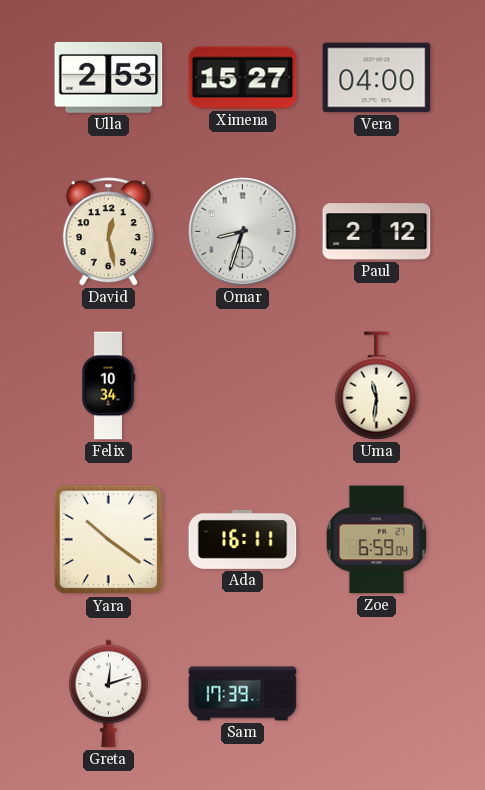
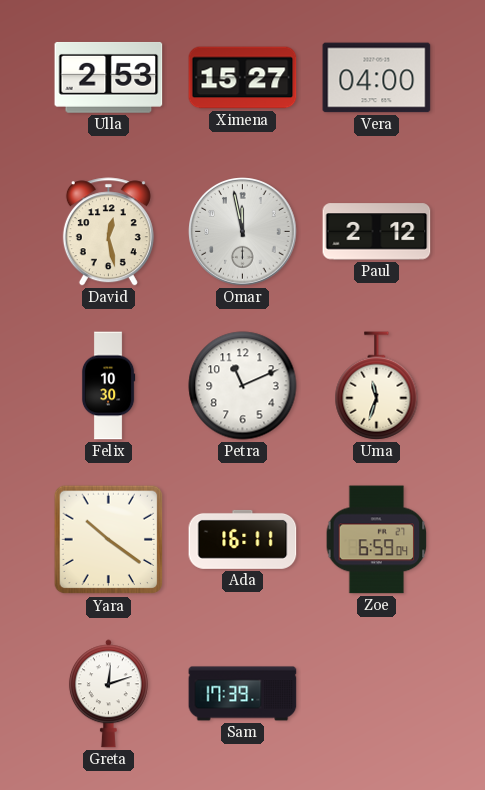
Omar: 8:33 -> 11:58
Felix: 10:34 -> 10:30
Petra: none -> 11:11
Uma: 11:31 -> 11:33
